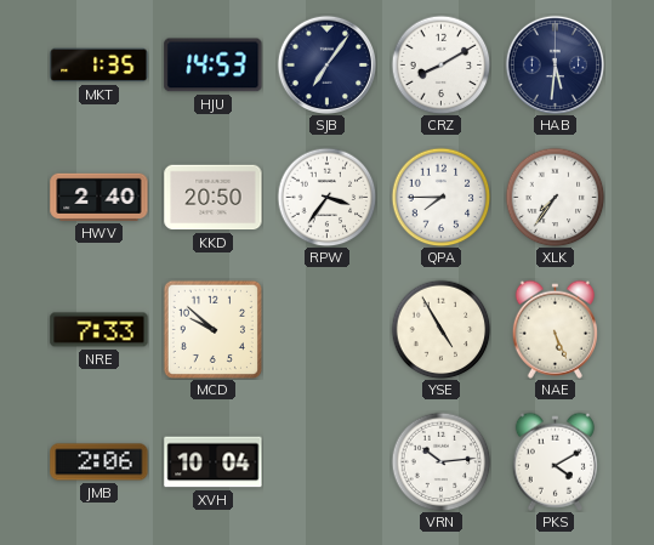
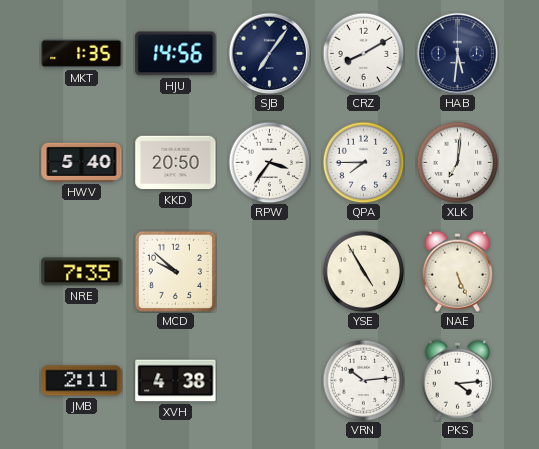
HJU: 14:53 -> 14:56
HWV: 2:40 -> 5:40
XLK: 7:36 -> 7:01
NRE: 7:33 -> 7:35
JMB: 2:06 -> 2:11
XVH: 10:04 -> 4:38
PKS: 4:10 -> 4:14
